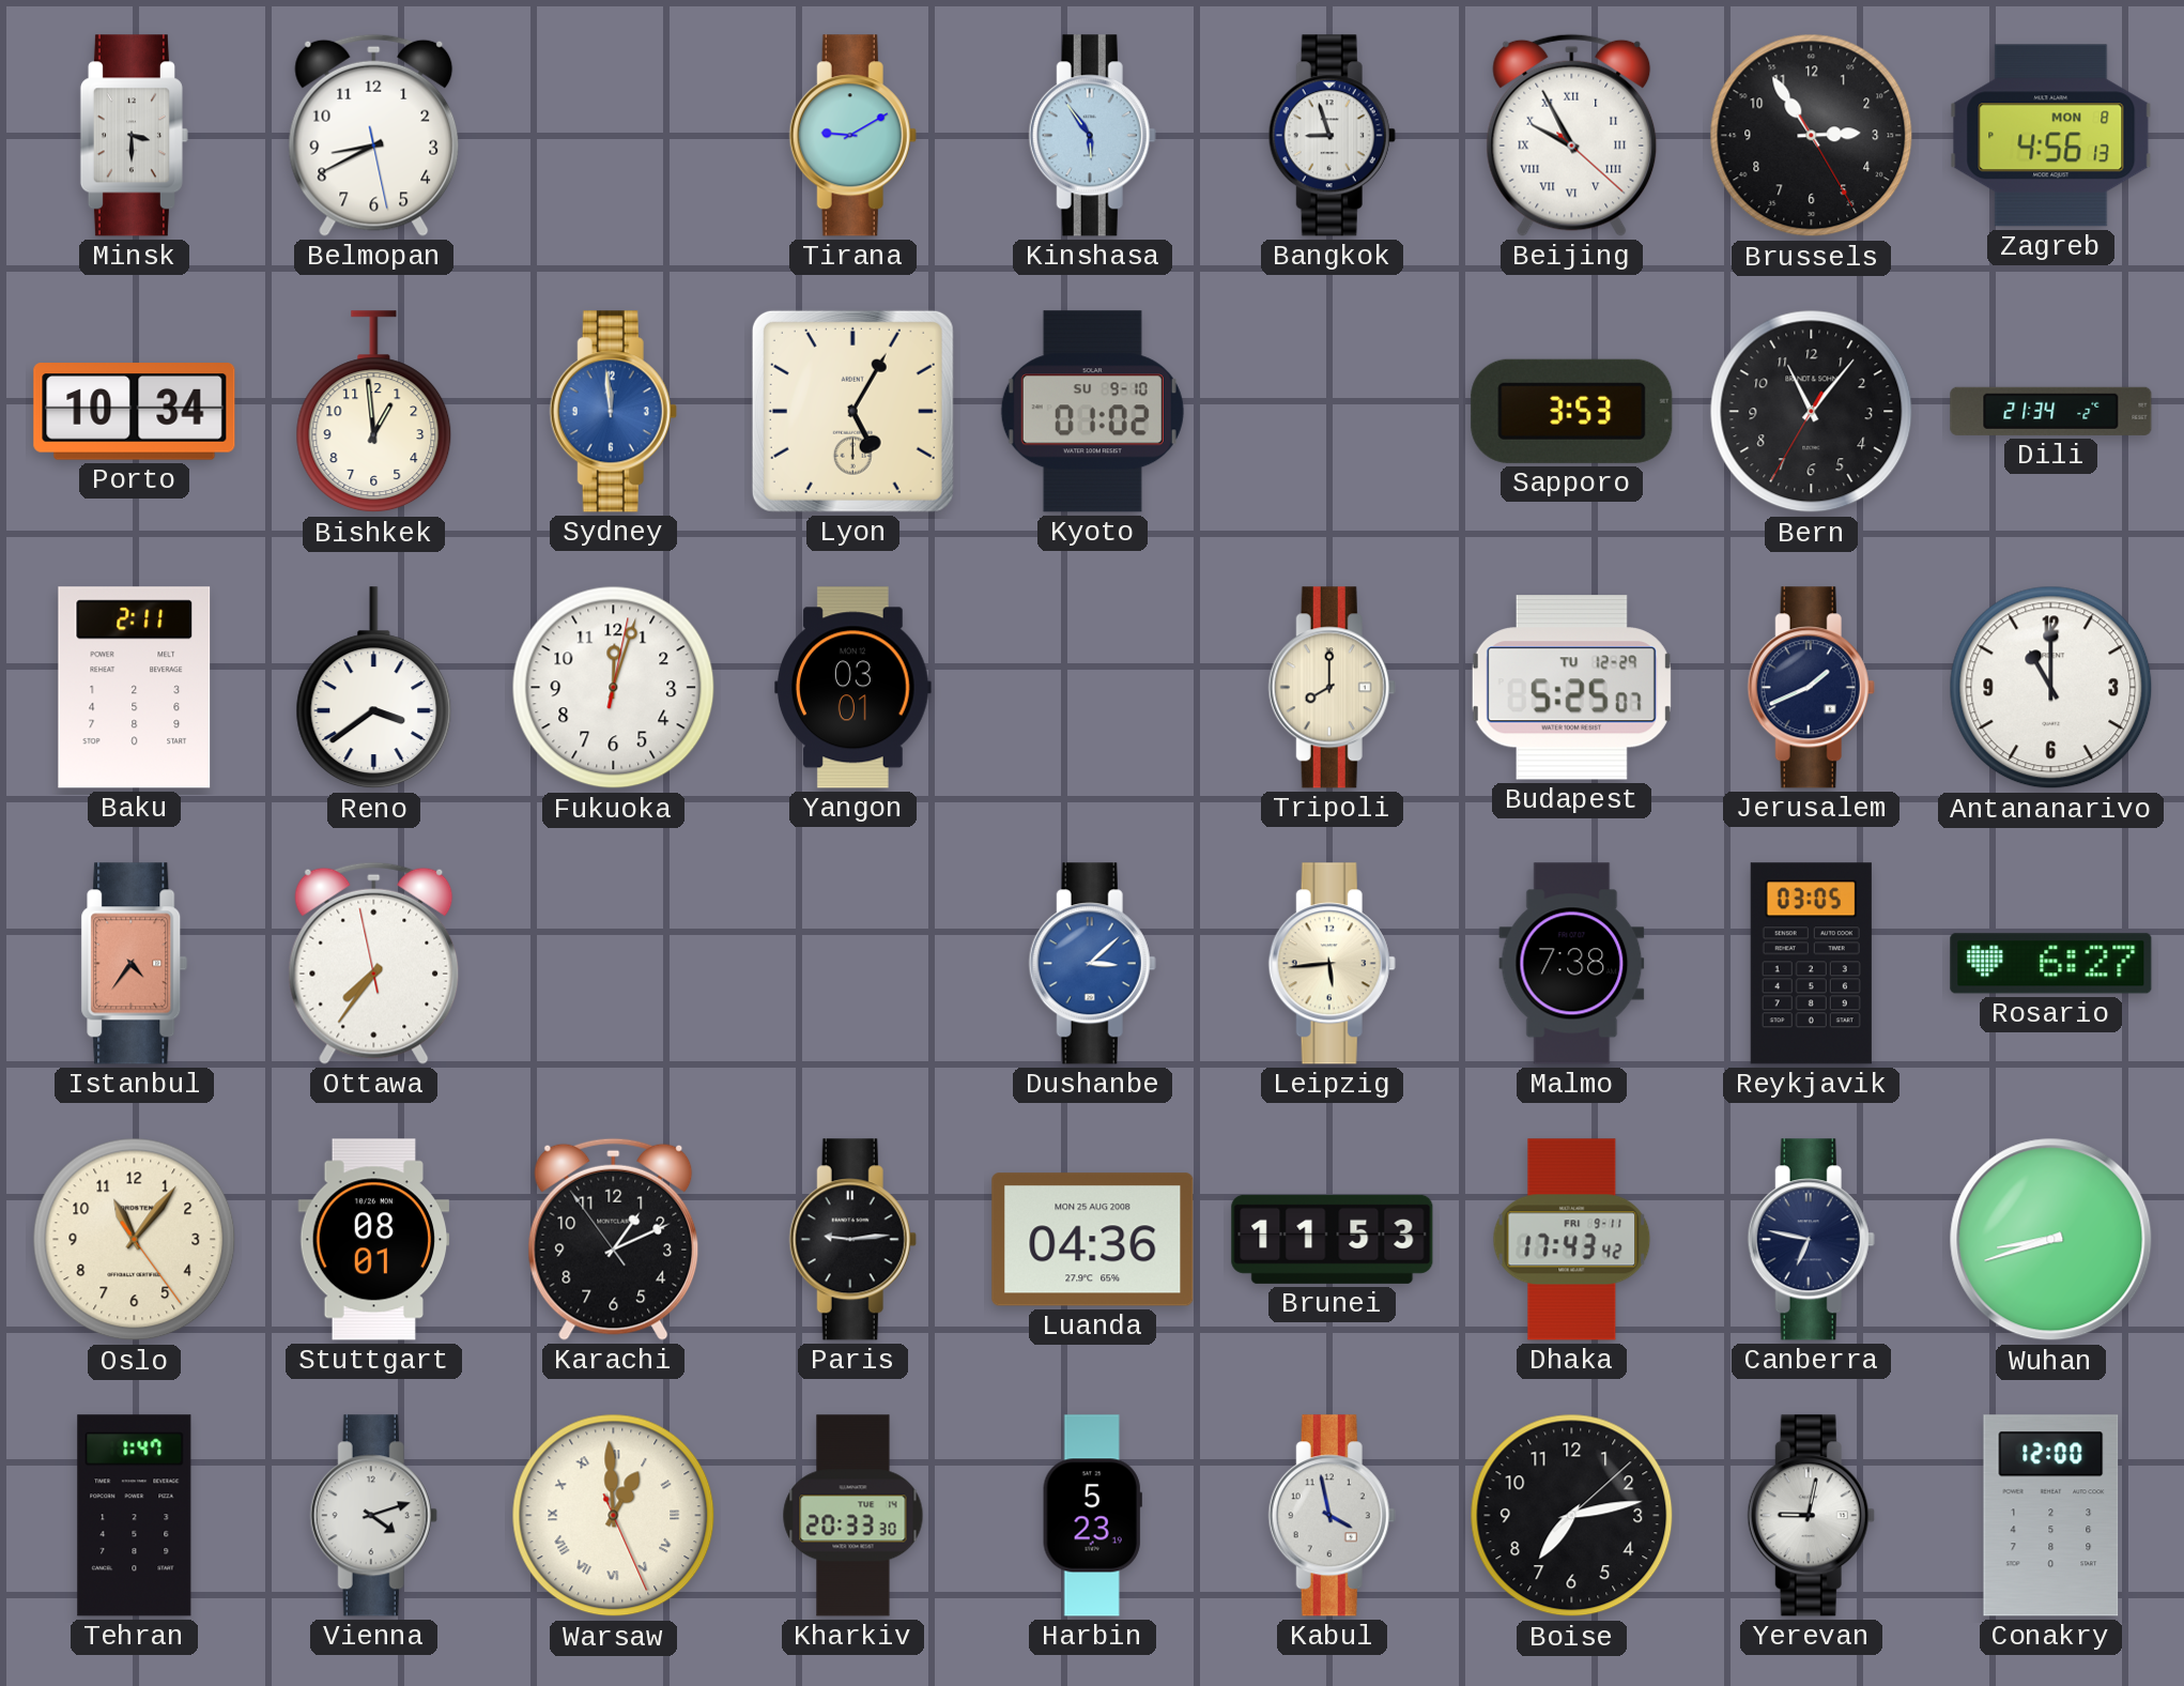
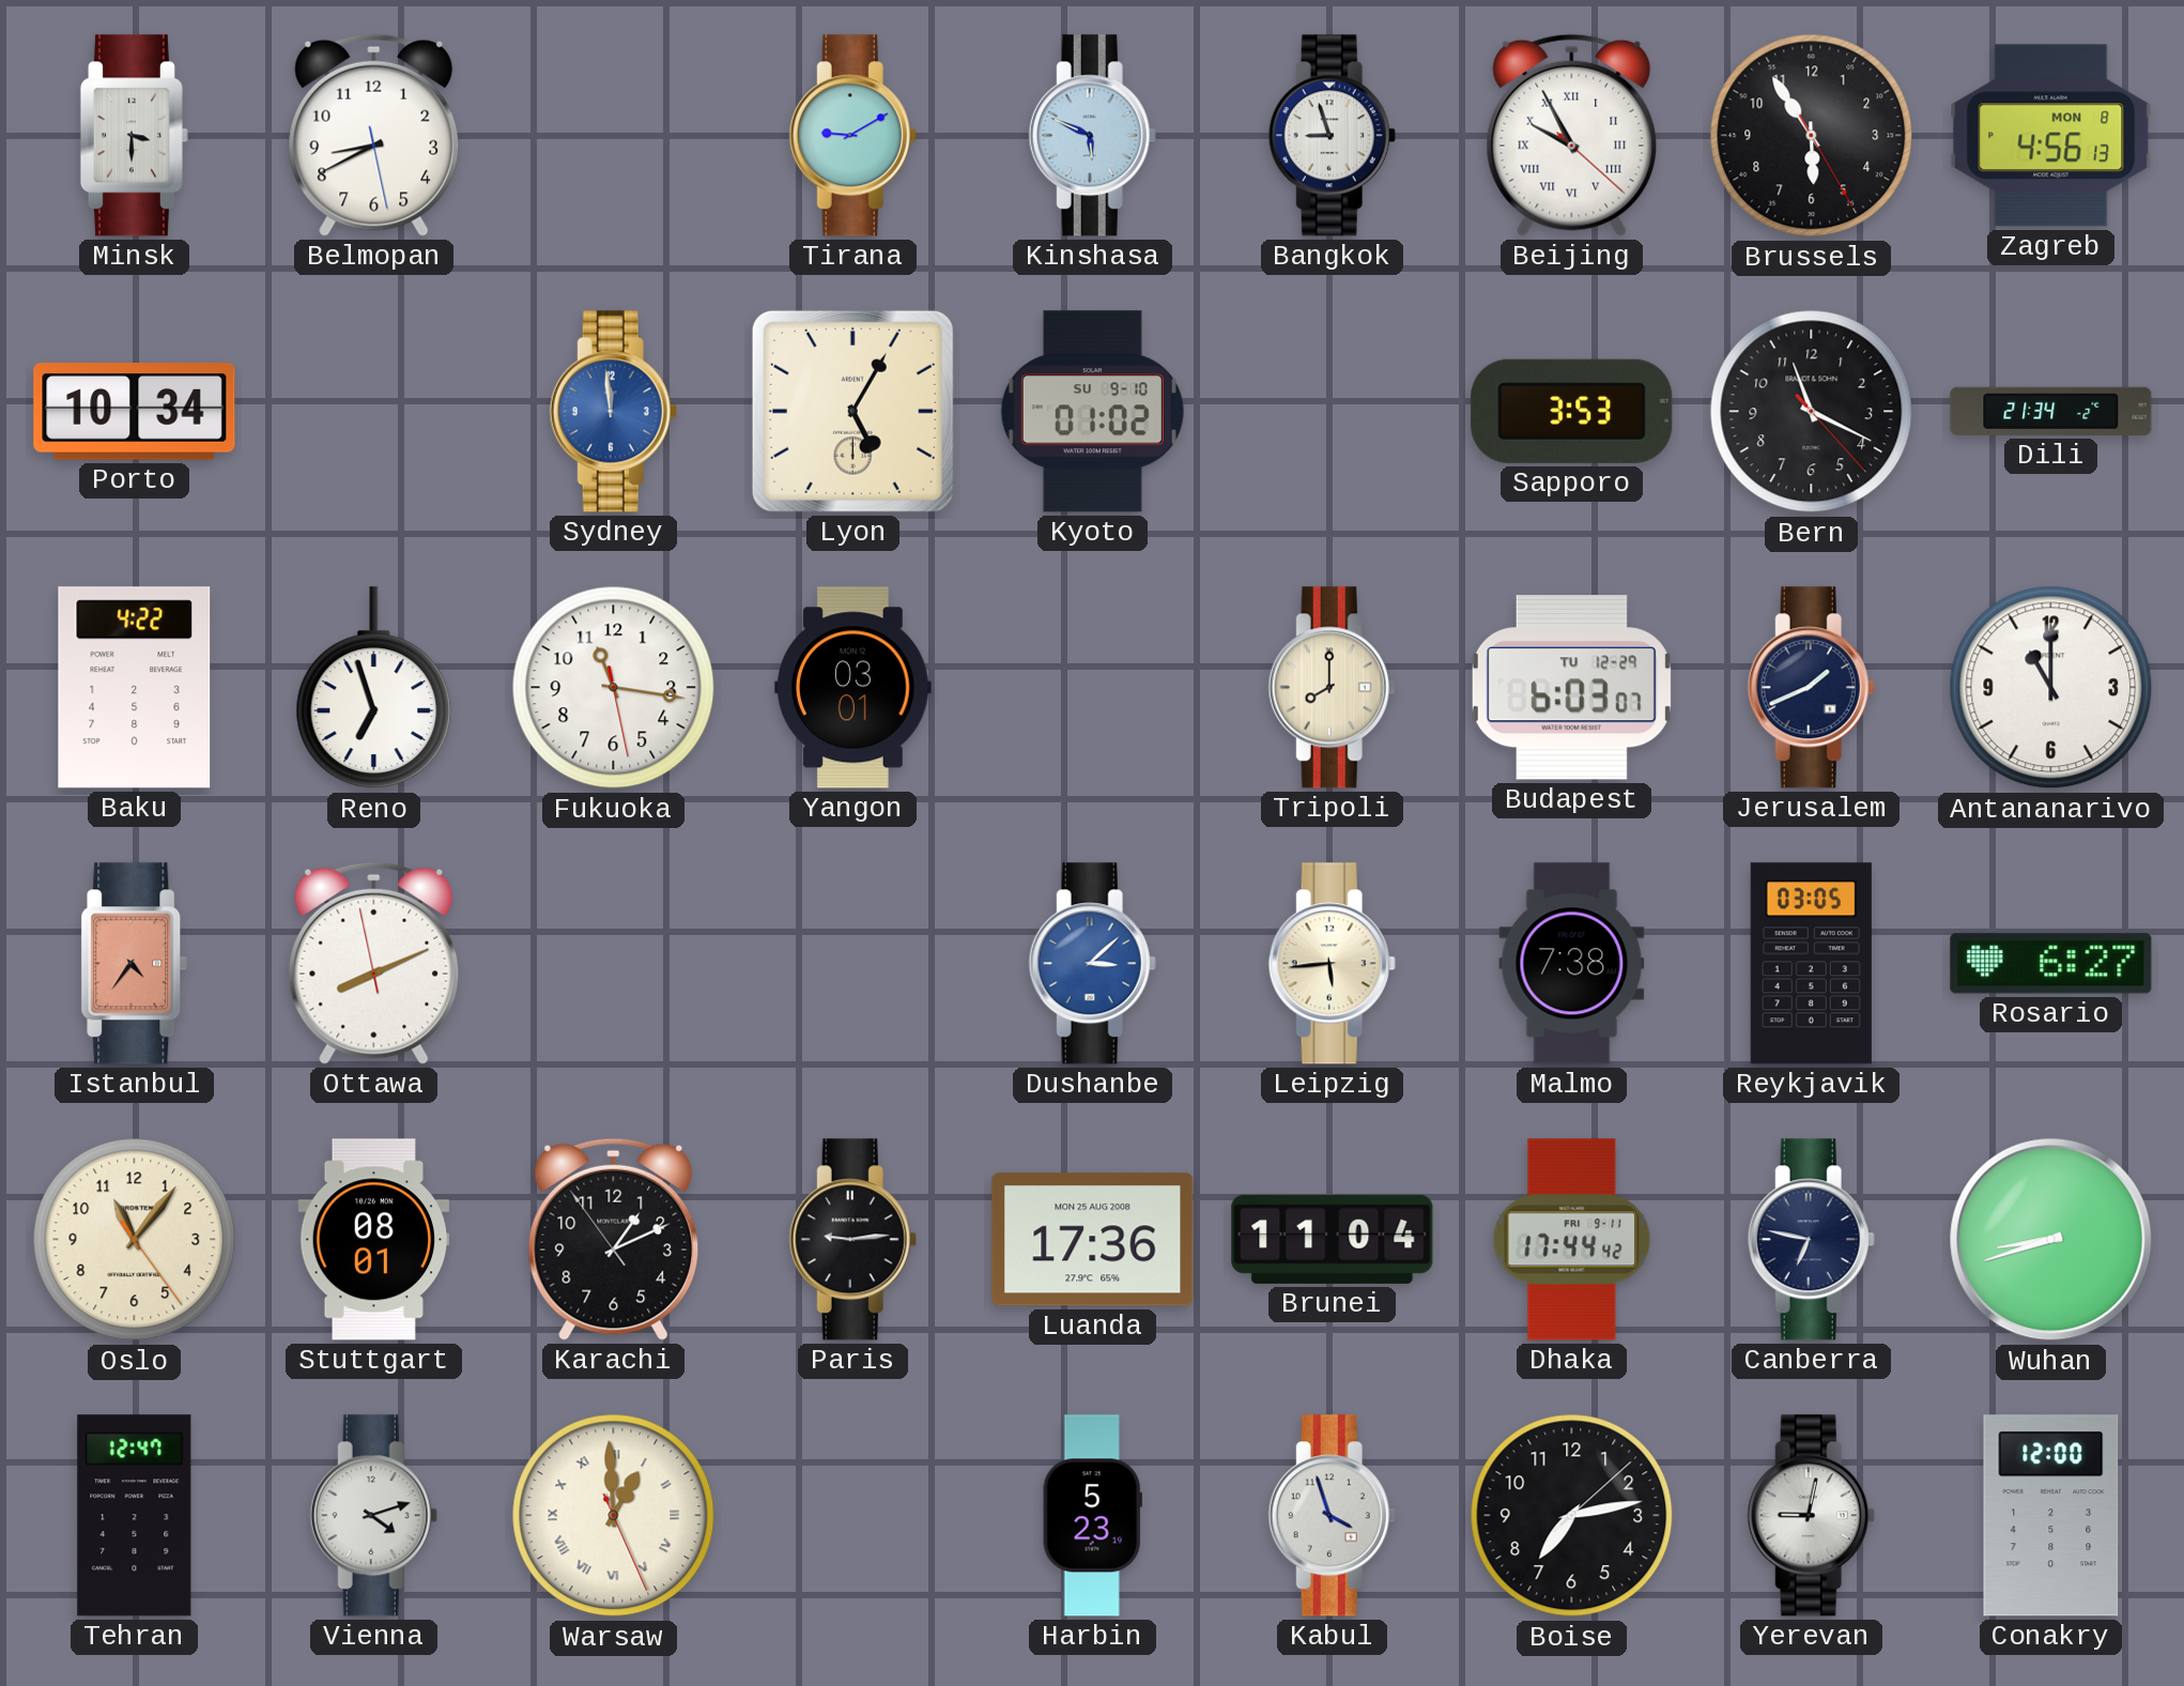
Kinshasa: 5:54 -> 5:49
Brussels: 2:54 -> 5:54
Bishkek: 12:59 -> none
Bern: 11:06 -> 11:19
Baku: 2:11 -> 4:22
Reno: 3:39 -> 6:57
Fukuoka: 12:03 -> 11:16
Budapest: 5:25 -> 6:03
Ottawa: 7:35 -> 8:10
Luanda: 04:36 -> 17:36
Brunei: 11:53 -> 11:04
Dhaka: 17:43 -> 17:44
Tehran: 1:47 -> 12:47
Kharkiv: 20:33 -> none
Kabul: 3:58 -> 3:57
